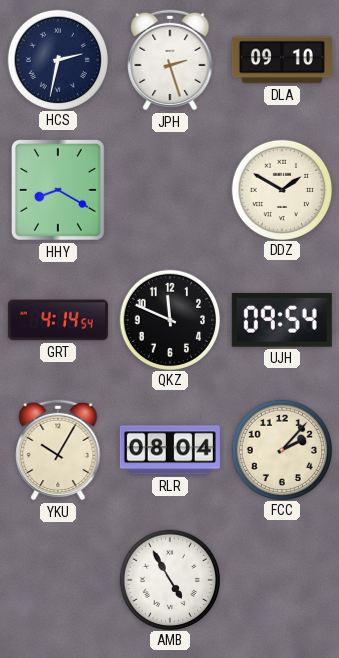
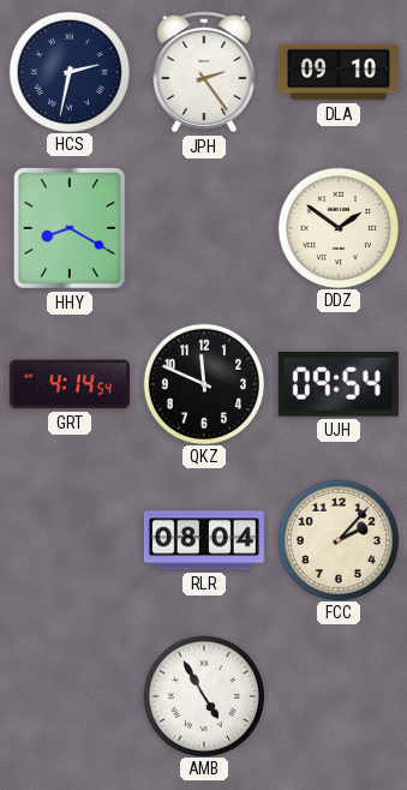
JPH: 2:27 -> 2:24
DDZ: 1:50 -> 1:51
YKU: 10:05 -> none
